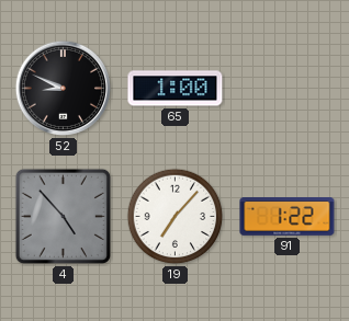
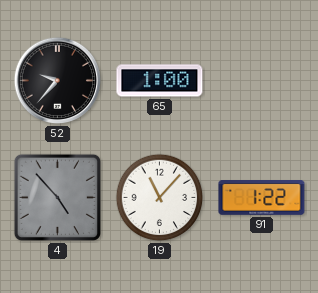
52: 8:49 -> 9:37
19: 7:07 -> 11:07
